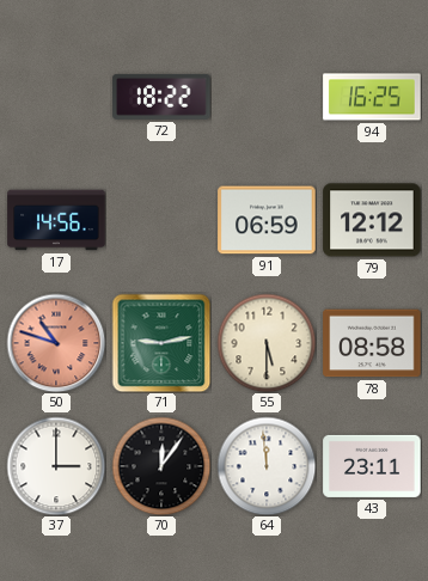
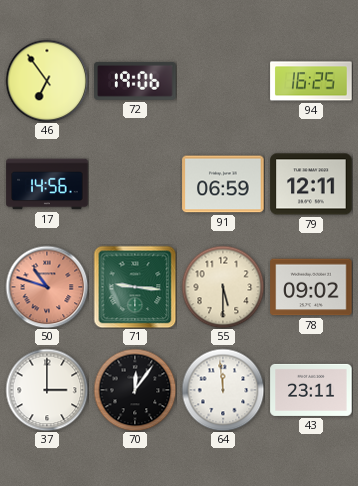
46: none -> 6:54
72: 18:22 -> 19:06
79: 12:12 -> 12:11
71: 9:13 -> 9:16
78: 08:58 -> 09:02
